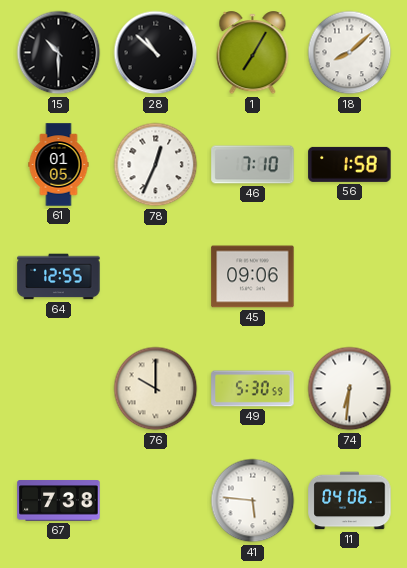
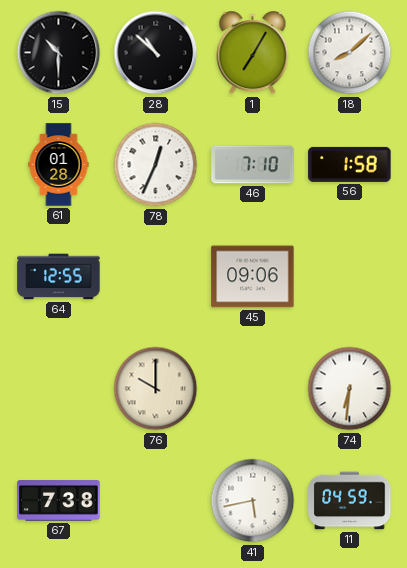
61: 01:05 -> 01:28
49: 5:30 -> none
41: 5:46 -> 5:43
11: 04:06 -> 04:59
